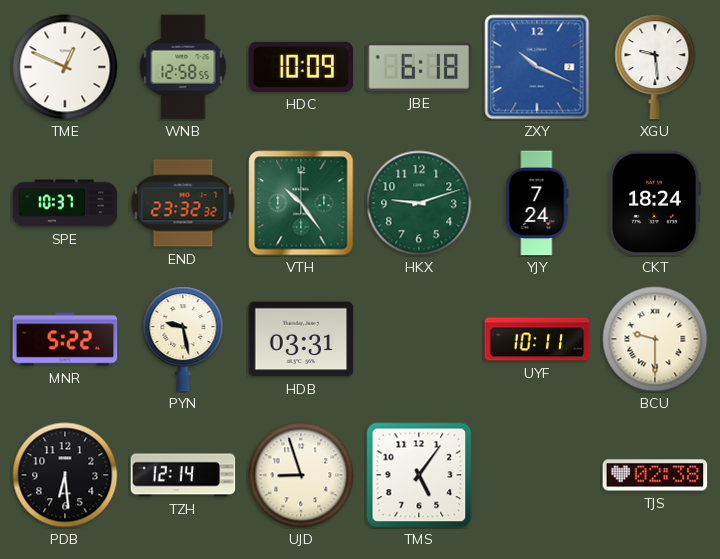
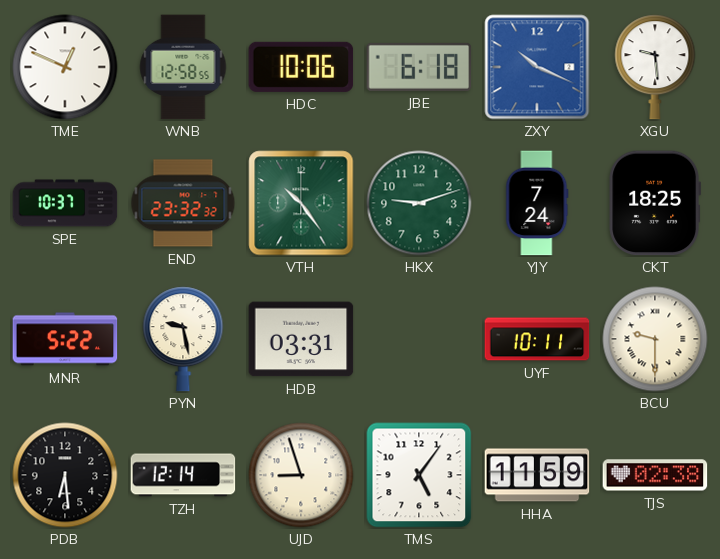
HDC: 10:09 -> 10:06
CKT: 18:24 -> 18:25
HHA: none -> 11:59
